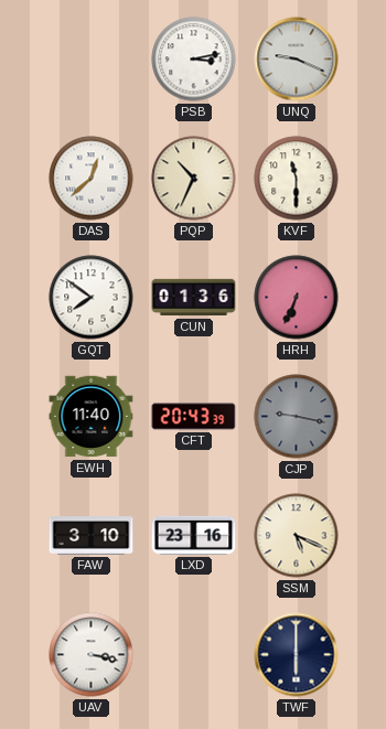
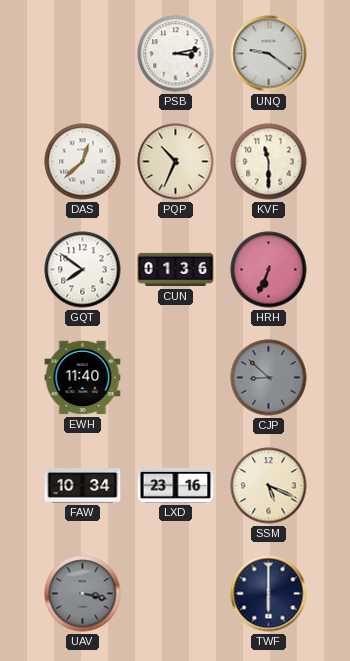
UNQ: 9:19 -> 9:21
CFT: 20:43 -> none
CJP: 9:17 -> 8:52
FAW: 3:10 -> 10:34
UAV dial: white -> grey
